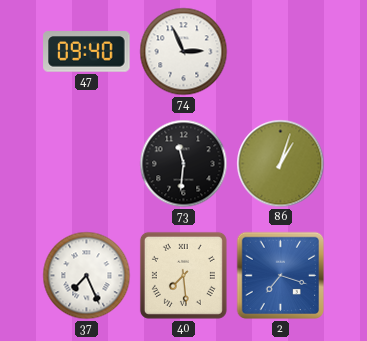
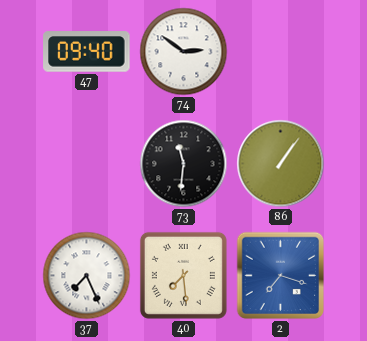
74: 2:56 -> 2:51
86: 1:03 -> 1:06
